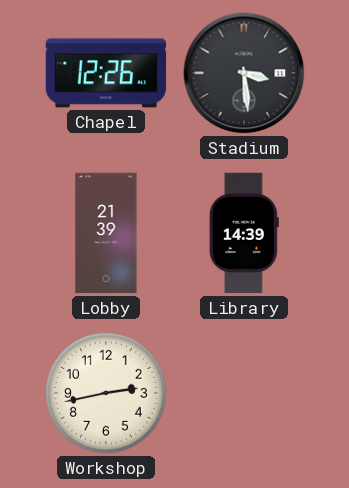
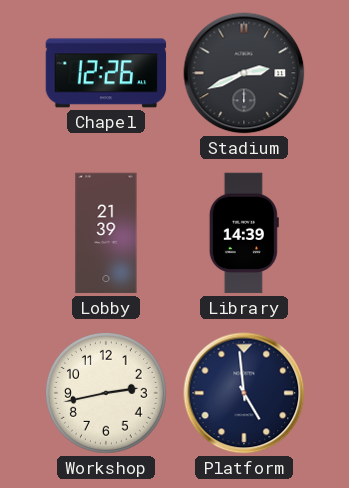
Stadium: 3:29 -> 2:41
Platform: none -> 4:59
